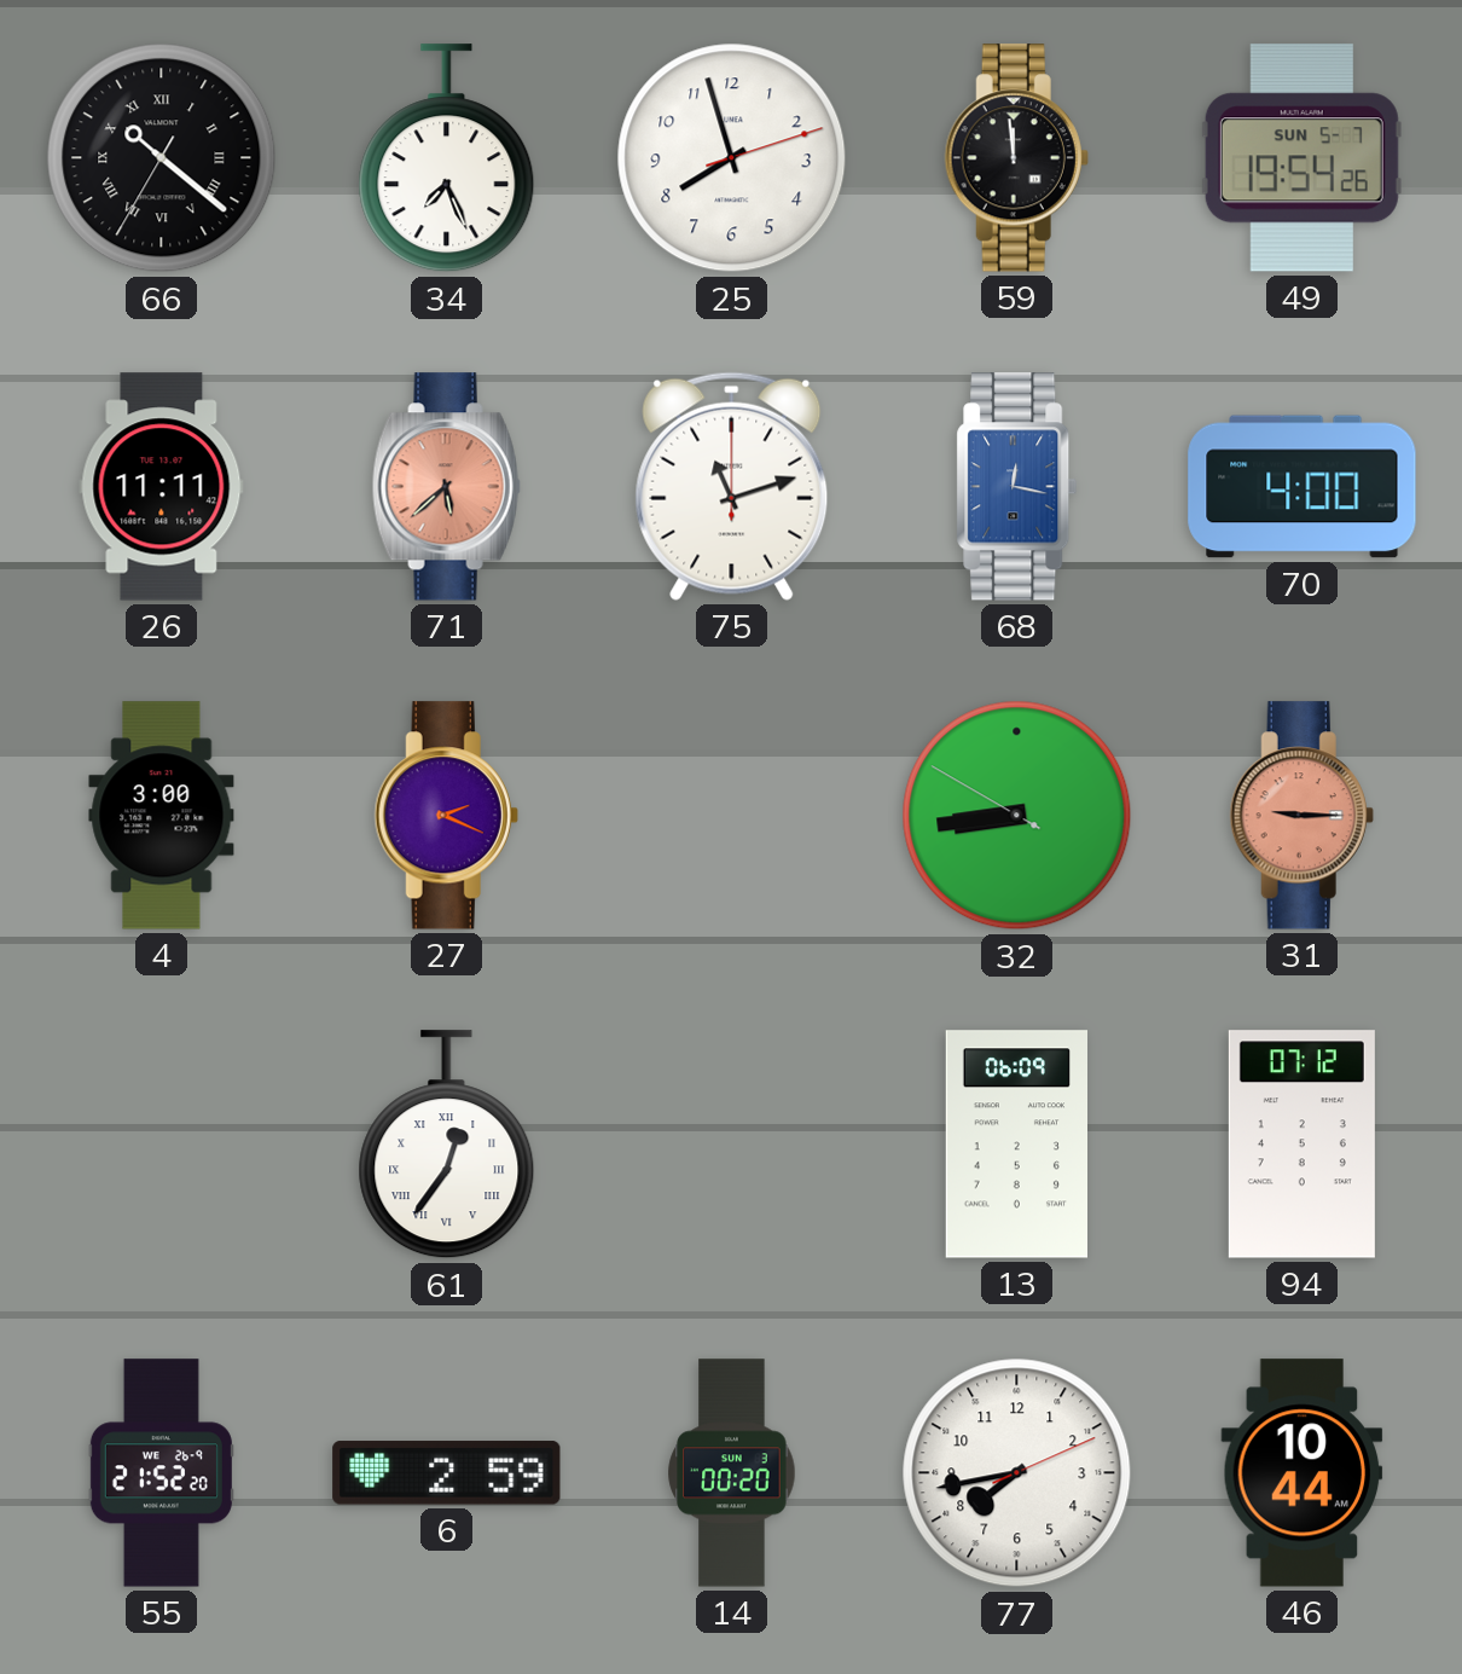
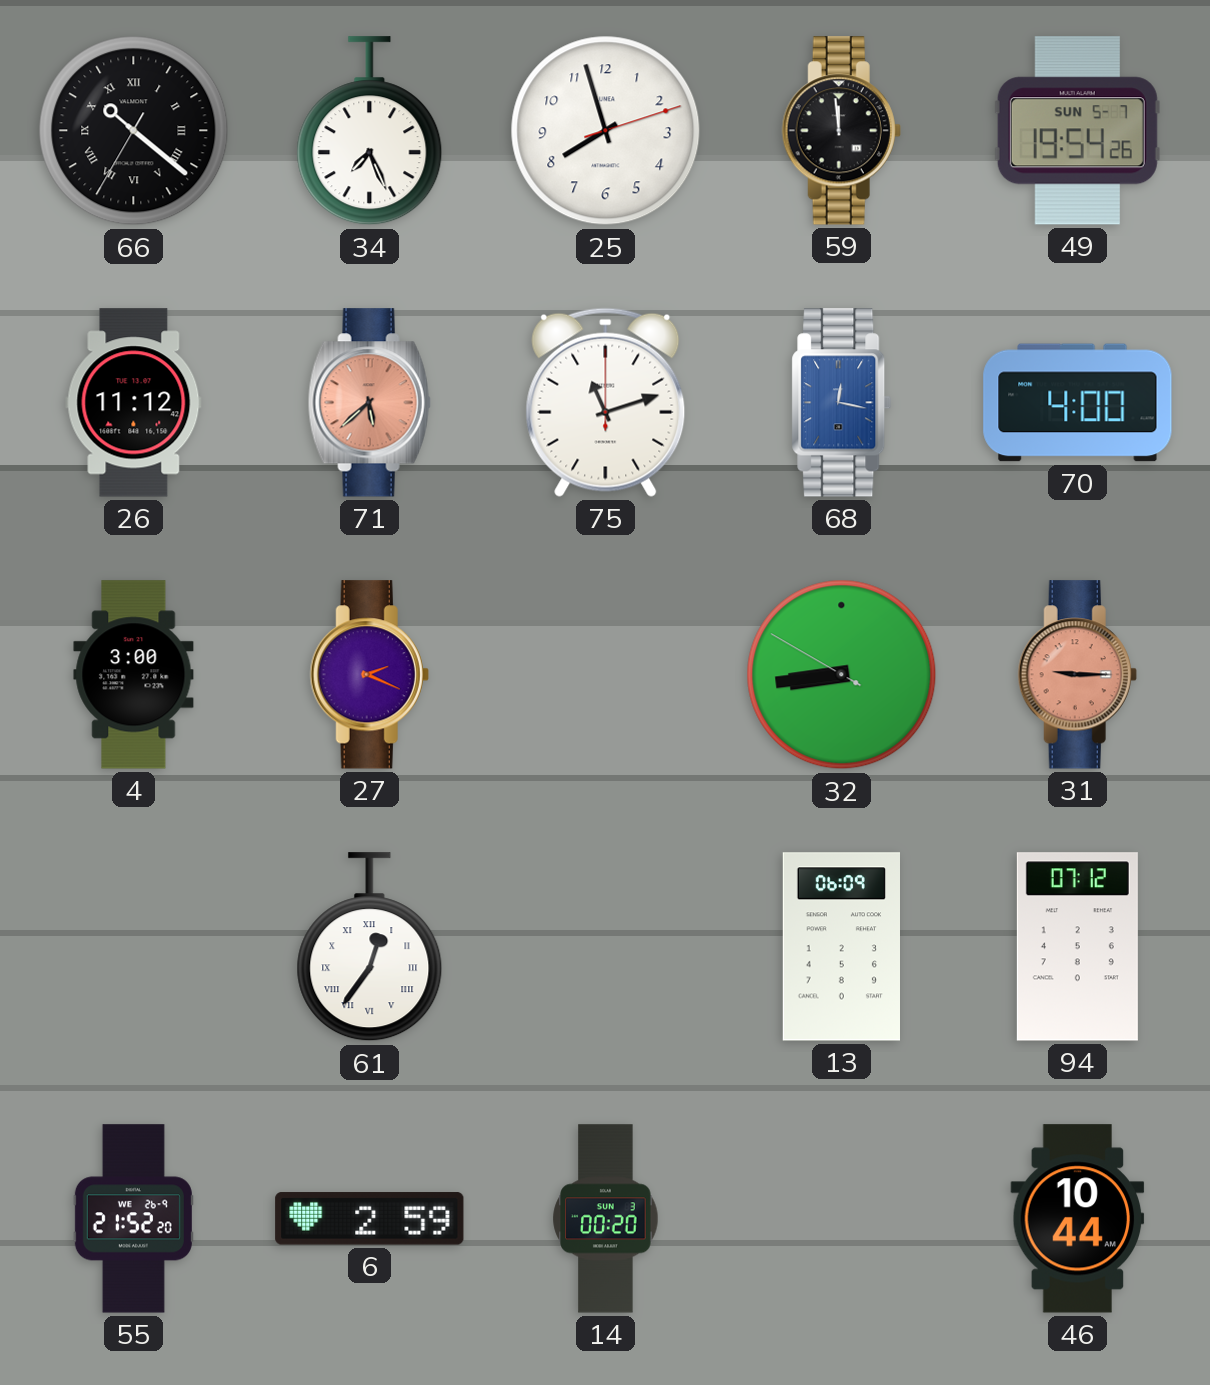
26: 11:11 -> 11:12
77: 7:43 -> none
